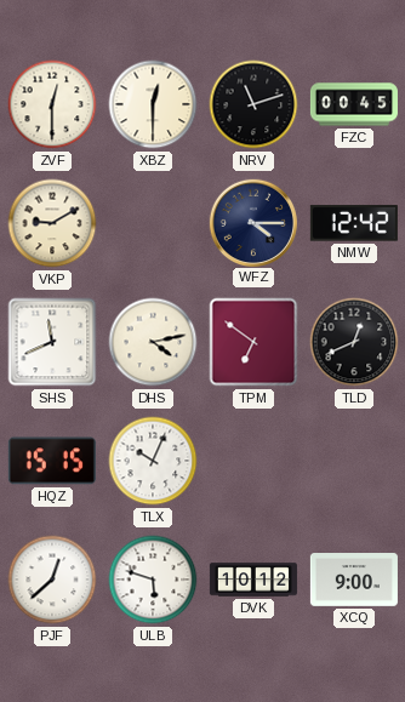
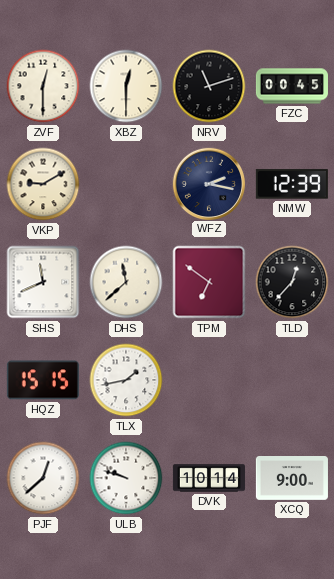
WFZ: 4:15 -> 2:17
NMW: 12:42 -> 12:39
DHS: 4:13 -> 11:38
TLD: 12:41 -> 12:37
TLX: 10:04 -> 1:43
ULB: 5:48 -> 9:48
DVK: 10:12 -> 10:14
